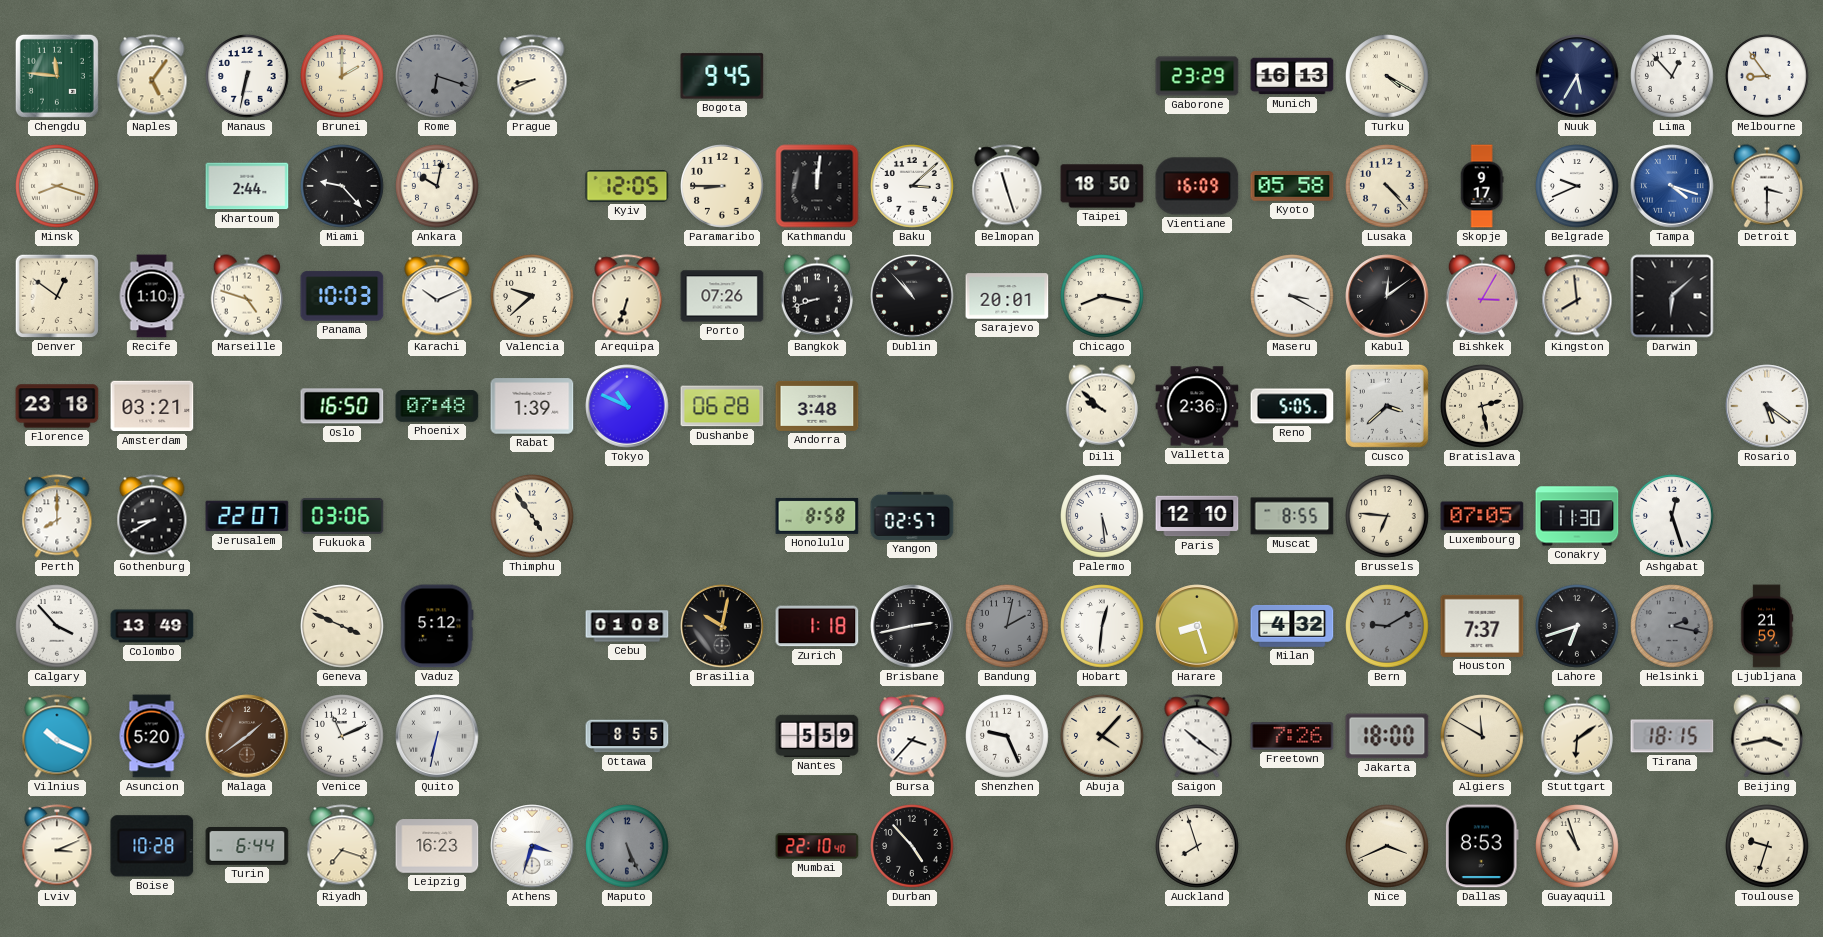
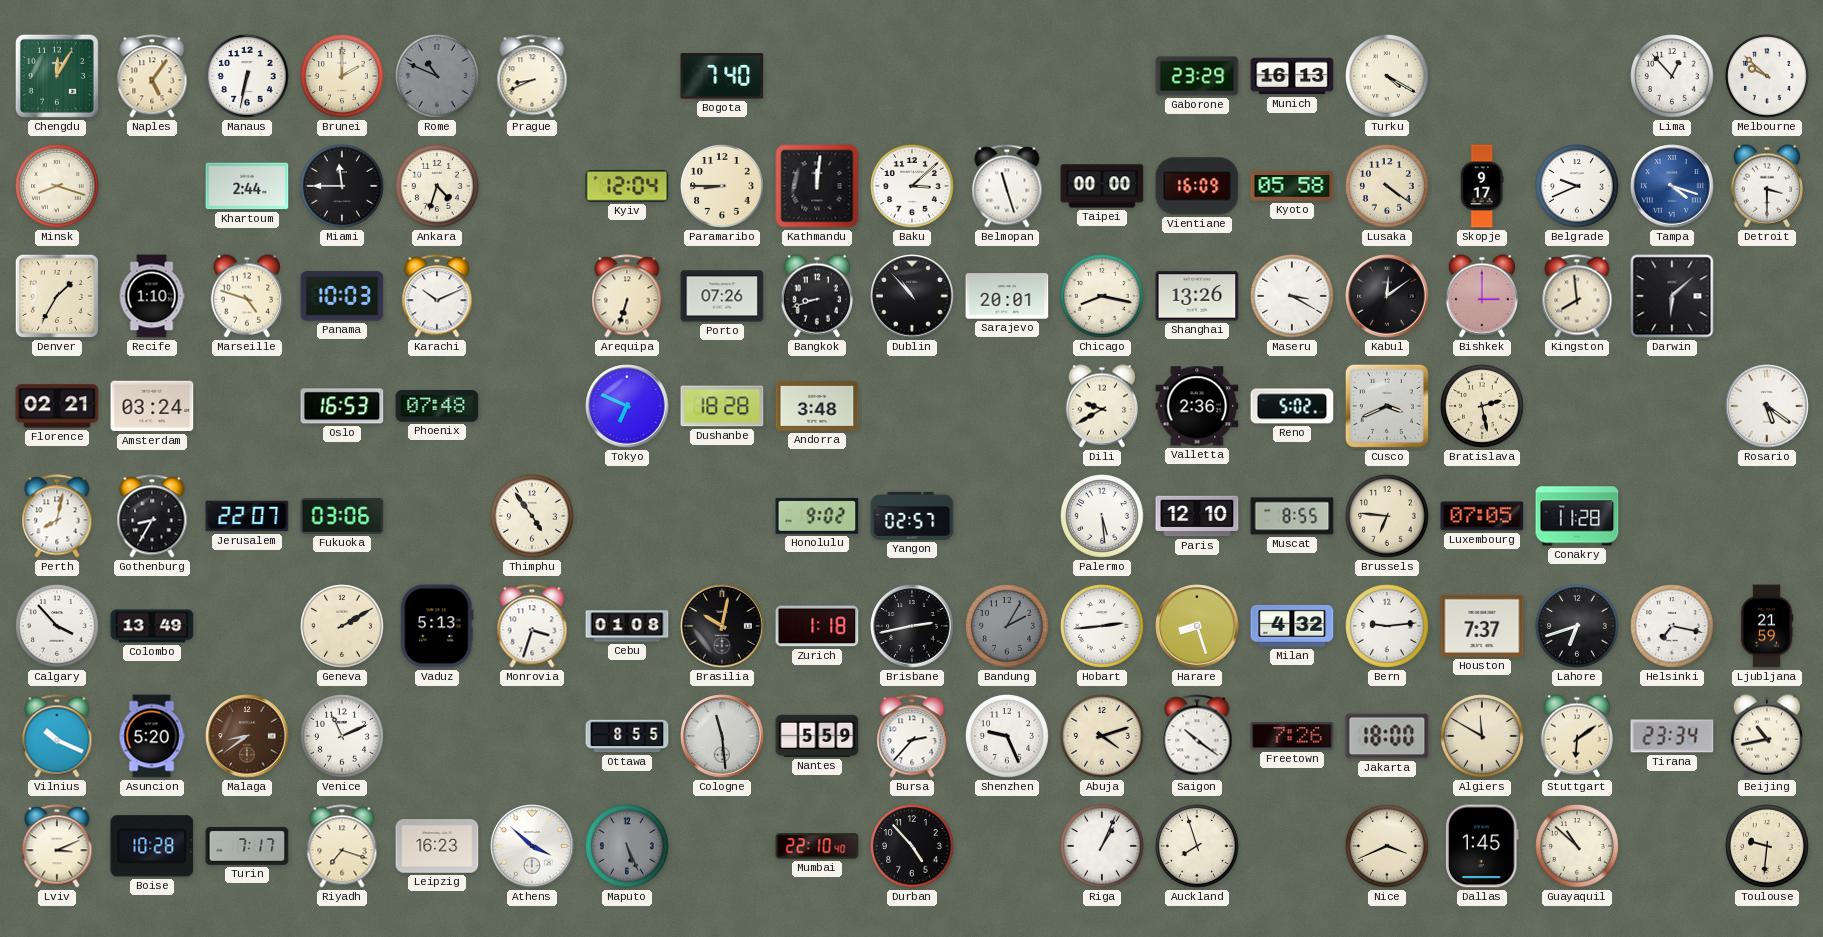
Chengdu: 11:46 -> 12:05
Rome: 6:18 -> 10:49
Bogota: 9:45 -> 7:40
Nuuk: 5:35 -> none
Melbourne: 8:54 -> 9:52
Miami: 9:23 -> 11:45
Ankara: 10:02 -> 4:33
Kyiv: 12:05 -> 12:04
Taipei: 18:50 -> 00:00
Lusaka: 4:23 -> 4:21
Denver: 12:51 -> 1:35
Valencia: 9:38 -> none
Shanghai: none -> 13:26
Bishkek: 3:05 -> 3:00
Florence: 23:18 -> 02:21
Amsterdam: 03:21 -> 03:24
Oslo: 16:50 -> 16:53
Rabat: 1:39 -> none
Tokyo: 10:49 -> 6:49
Dushanbe: 06:28 -> 18:28
Dili: 9:52 -> 9:40
Reno: 5:05 -> 5:02
Cusco: 3:38 -> 3:41
Perth: 8:00 -> 8:02
Gothenburg: 8:40 -> 8:35
Honolulu: 8:58 -> 9:02
Conakry: 11:30 -> 11:28
Ashgabat: 12:27 -> none
Geneva: 3:49 -> 2:10
Vaduz: 5:12 -> 5:13
Monrovia: none -> 3:33
Bandung: 2:02 -> 2:05
Hobart: 12:31 -> 2:44
Bern: 9:10 -> 9:14
Bern dial: grey -> white
Helsinki: 2:17 -> 7:17
Helsinki dial: grey -> white
Malaga: 1:39 -> 8:39
Quito: 6:32 -> none
Cologne: none -> 11:29
Bursa: 3:37 -> 2:37
Abuja: 4:07 -> 4:12
Tirana: 18:15 -> 23:34
Beijing: 3:43 -> 10:43
Turin: 6:44 -> 7:17
Athens: 3:33 -> 3:52
Riga: none -> 1:04
Dallas: 8:53 -> 1:45
Guayaquil: 10:57 -> 10:52
Toulouse: 9:33 -> 9:31
